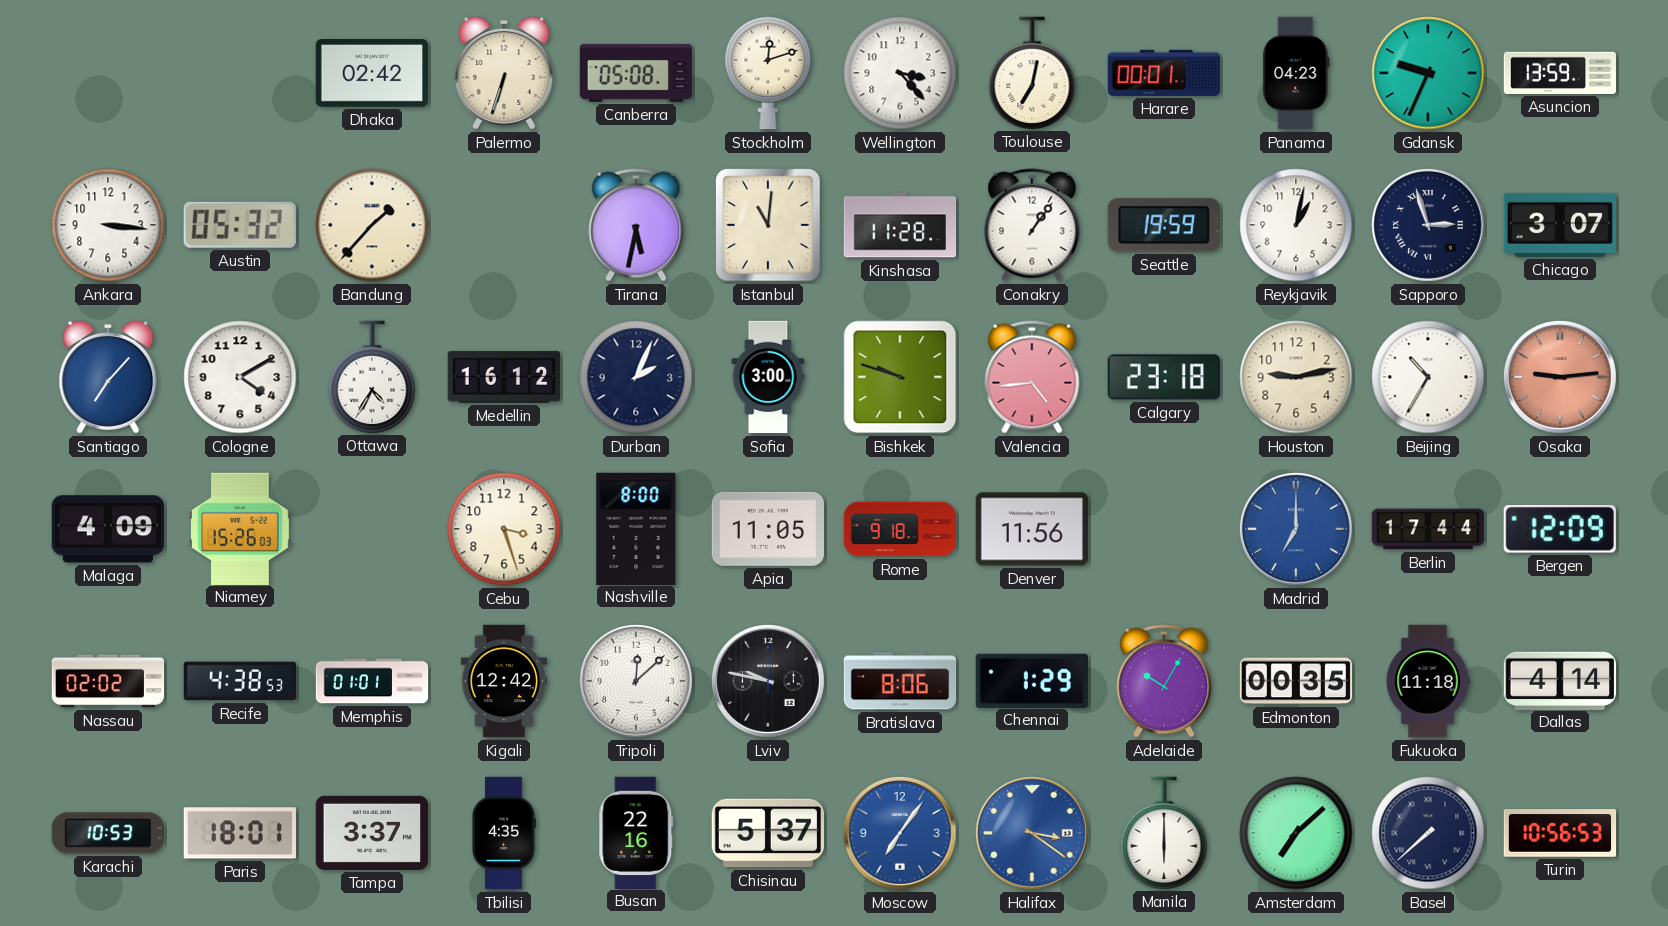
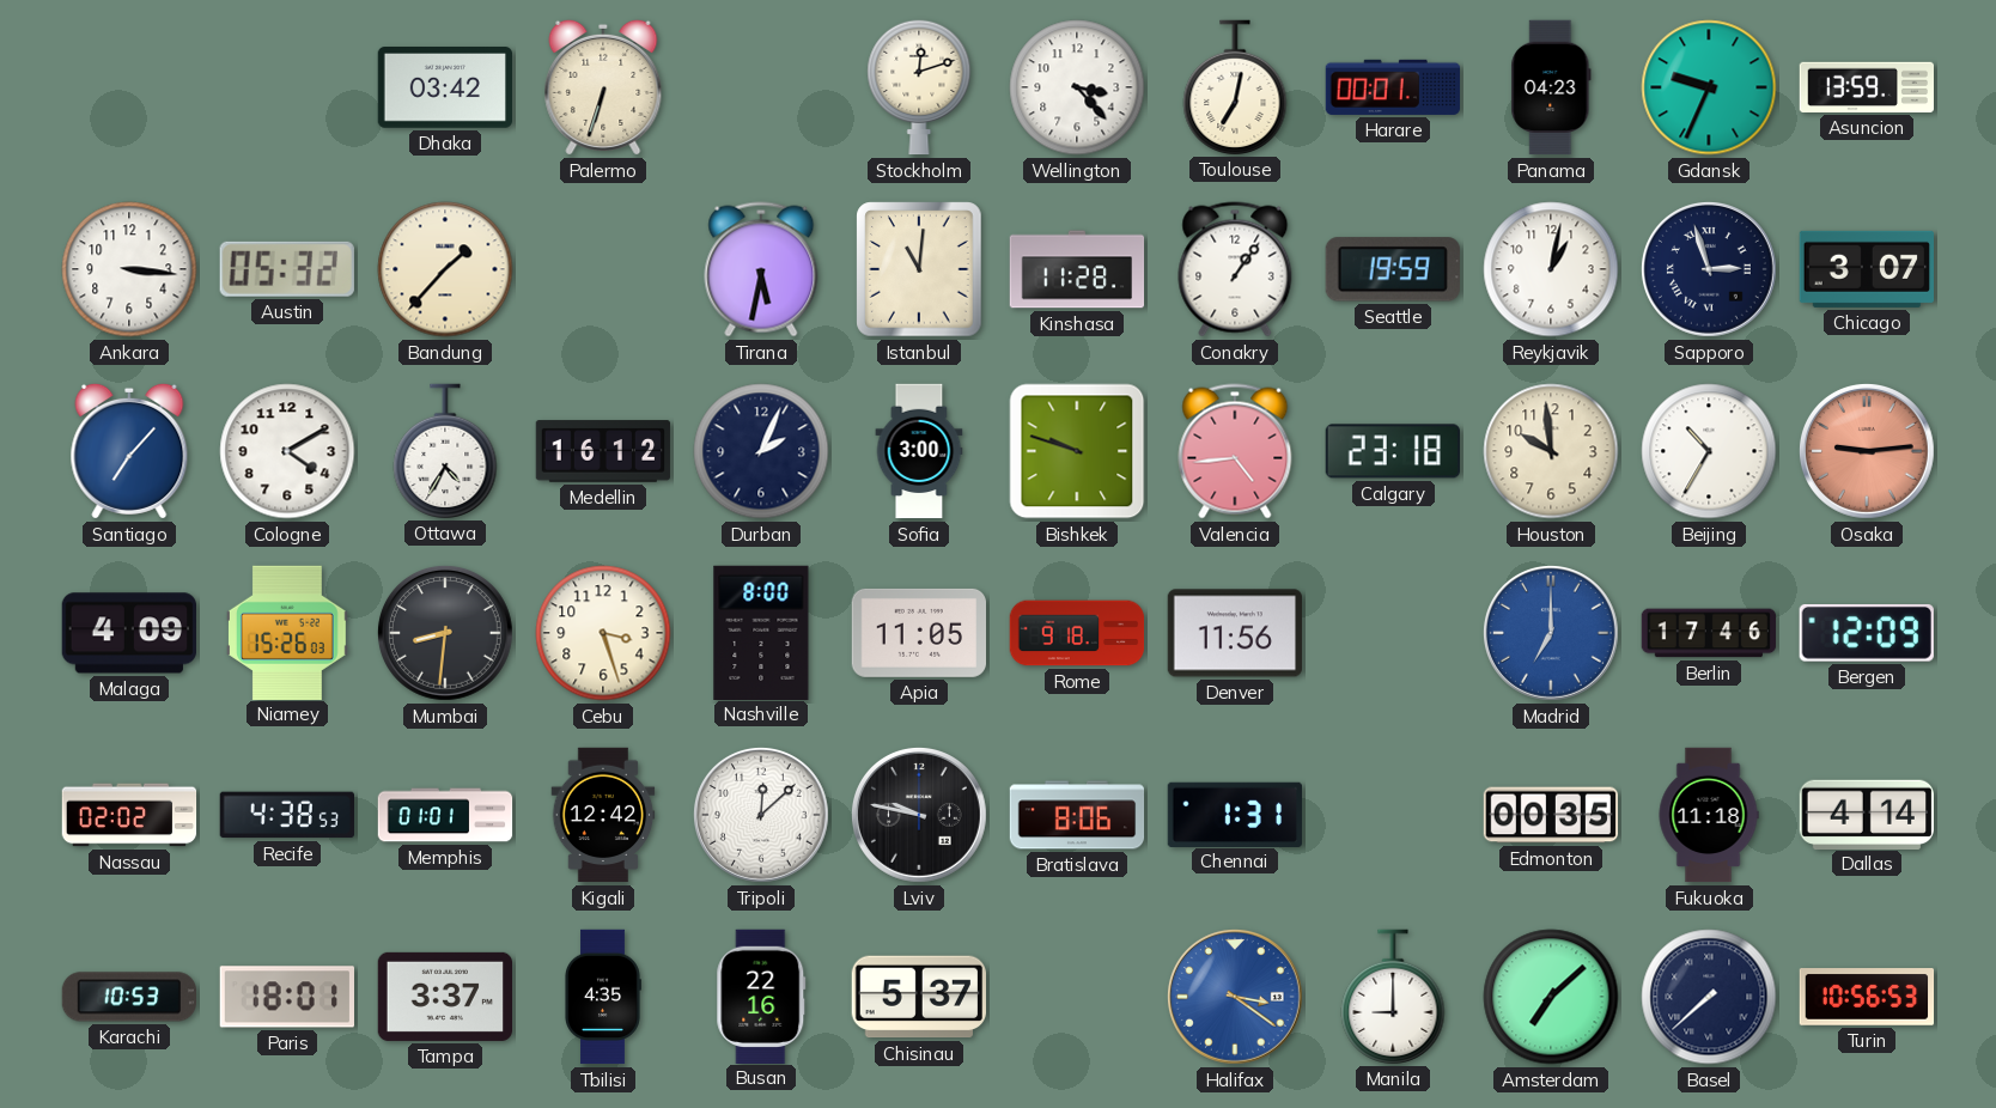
Dhaka: 02:42 -> 03:42
Canberra: 05:08 -> none
Houston: 9:13 -> 9:59
Mumbai: none -> 8:31
Berlin: 17:44 -> 17:46
Chennai: 1:29 -> 1:31
Adelaide: 10:05 -> none
Moscow: 7:06 -> none
Manila: 6:00 -> 9:00
